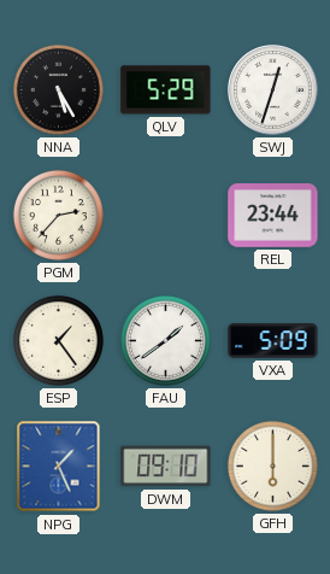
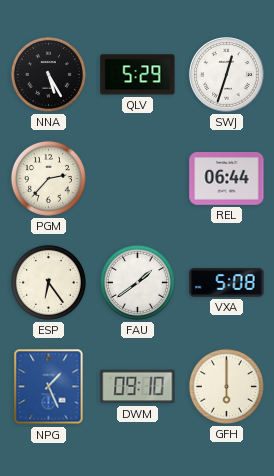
REL: 23:44 -> 06:44
ESP: 1:24 -> 6:24
VXA: 5:09 -> 5:08
